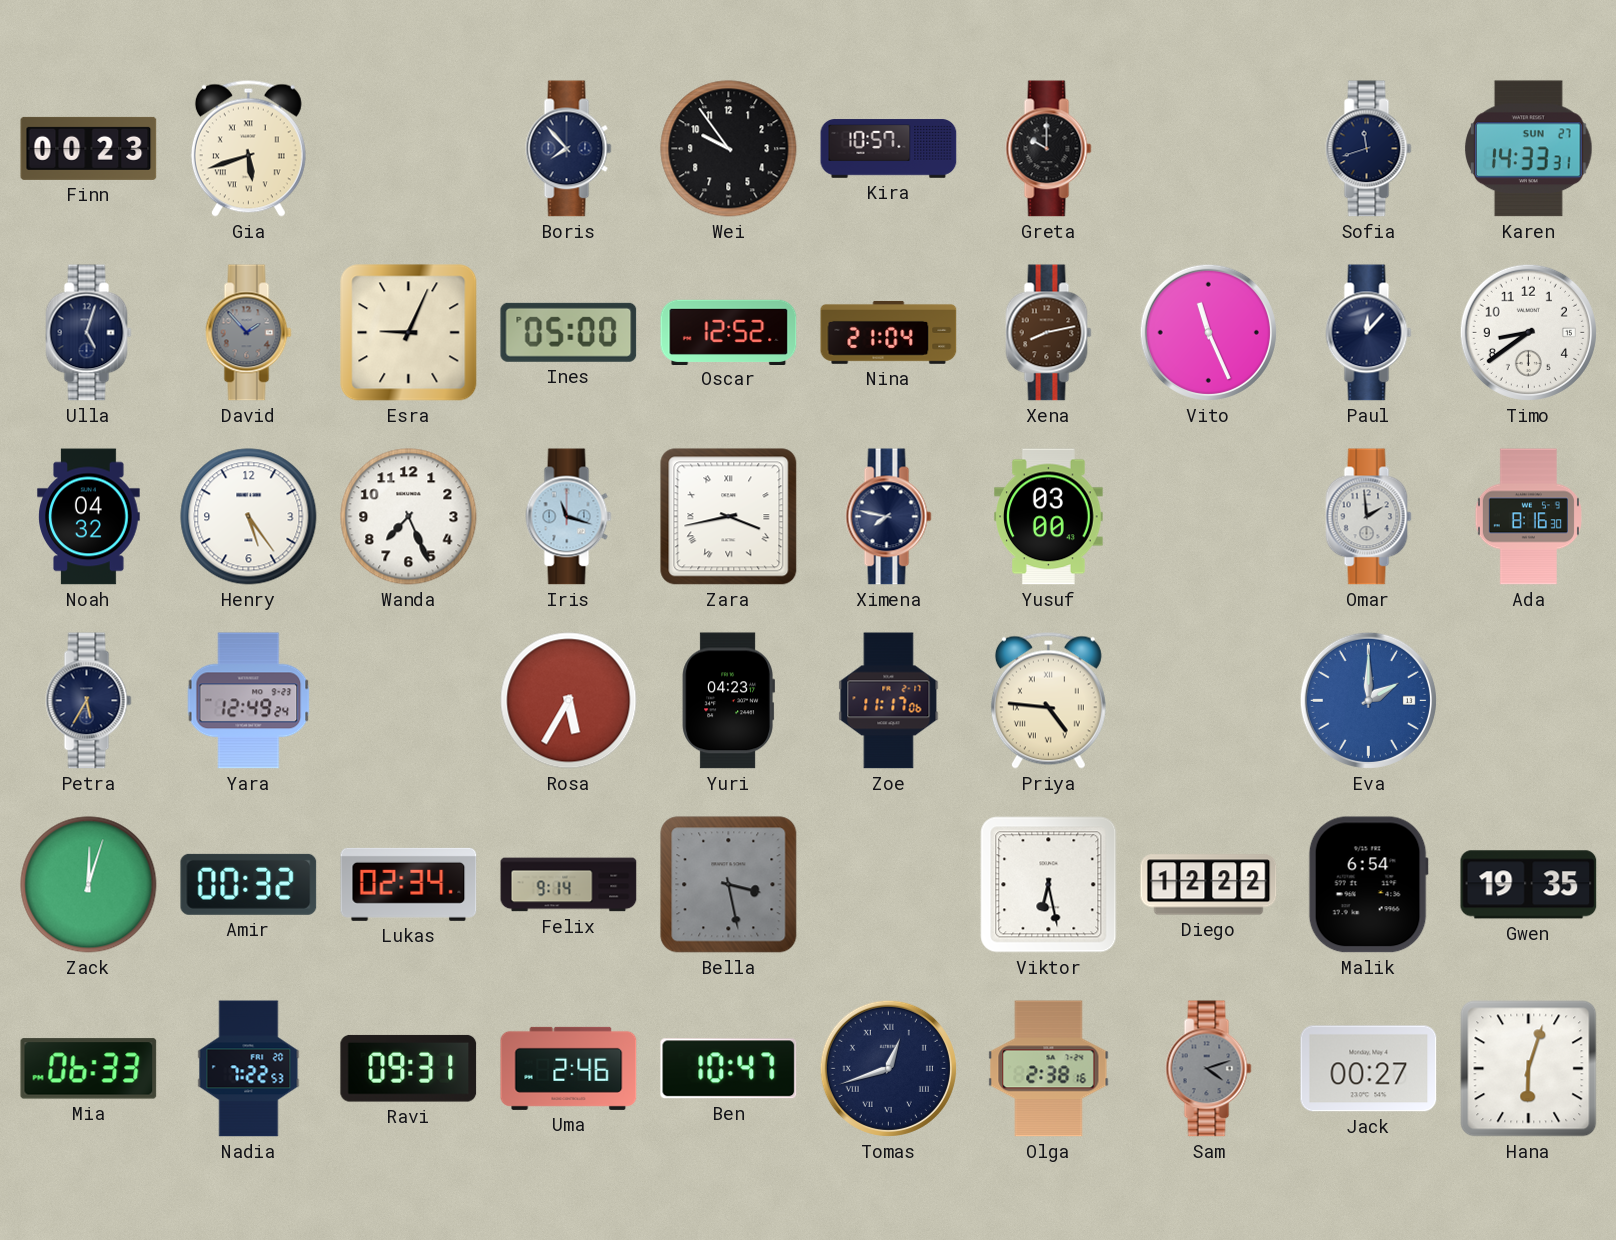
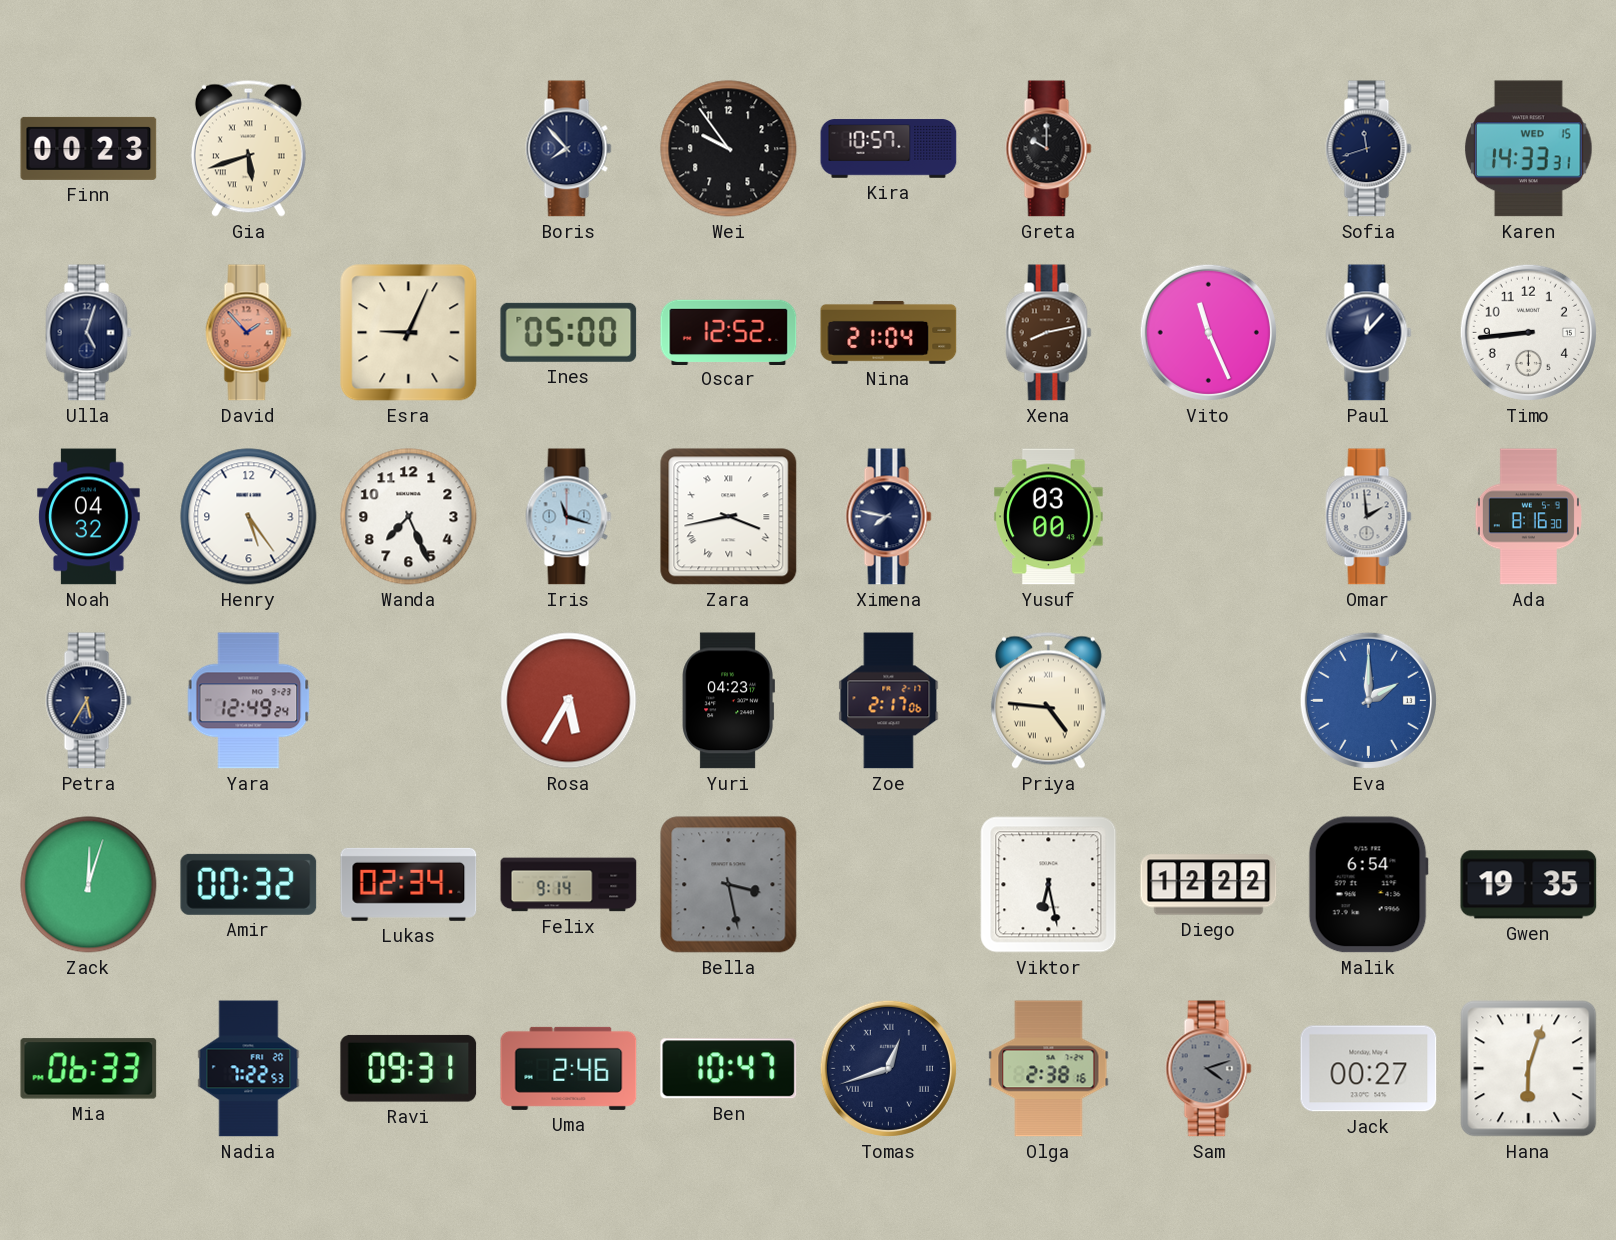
Karen date: SUN 27 -> WED 15
David dial: grey -> salmon
Timo: 8:39 -> 8:44
Zoe: 11:17 -> 2:17
